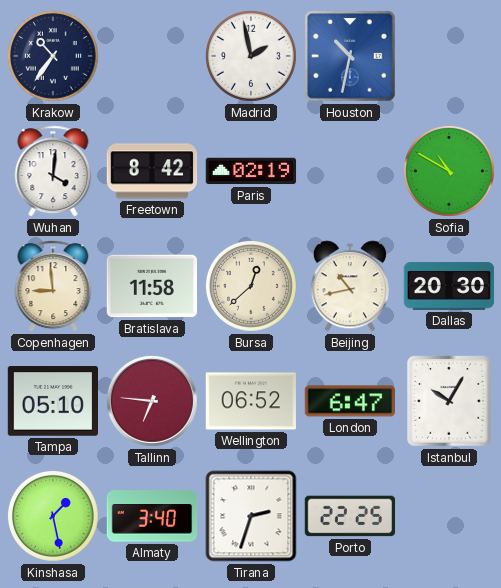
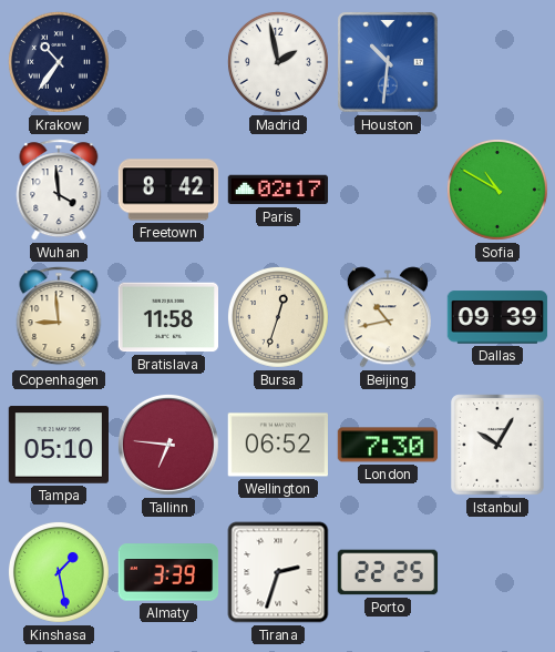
Houston: 10:32 -> 10:31
Wuhan: 4:01 -> 3:59
Paris: 02:19 -> 02:17
Bursa: 12:38 -> 12:33
Dallas: 20:30 -> 09:39
London: 6:47 -> 7:30
Almaty: 3:40 -> 3:39
